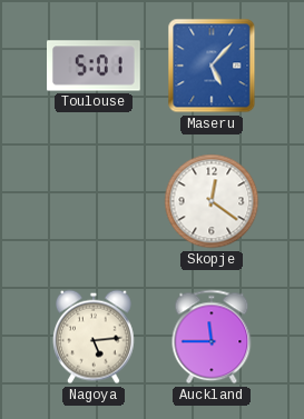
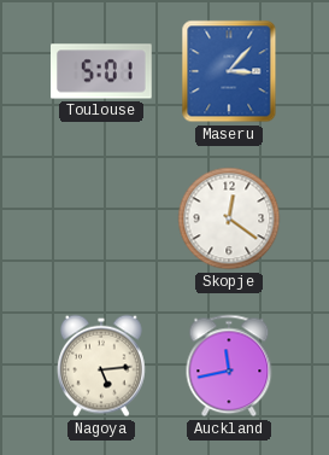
Maseru: 5:07 -> 3:07
Auckland: 11:45 -> 11:43
